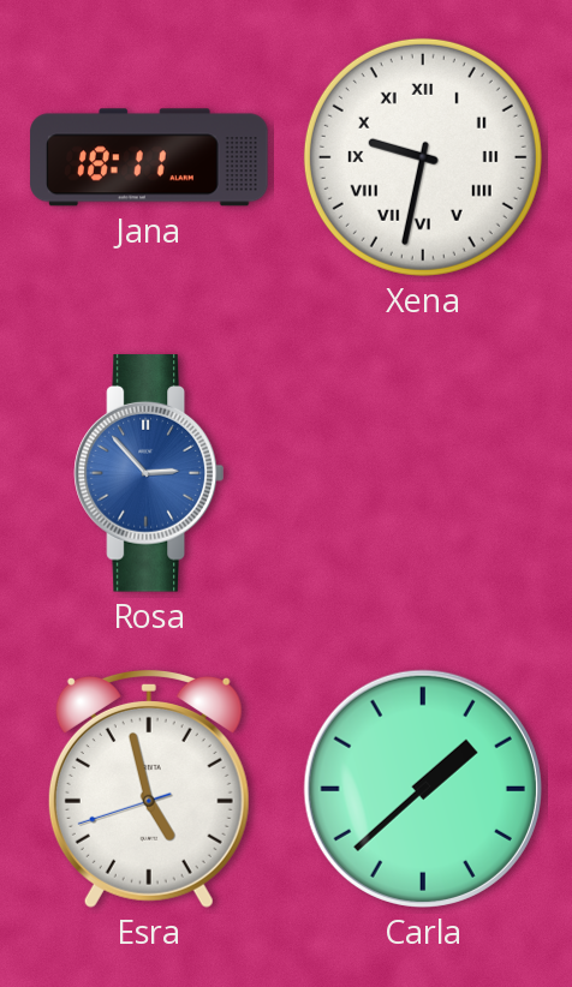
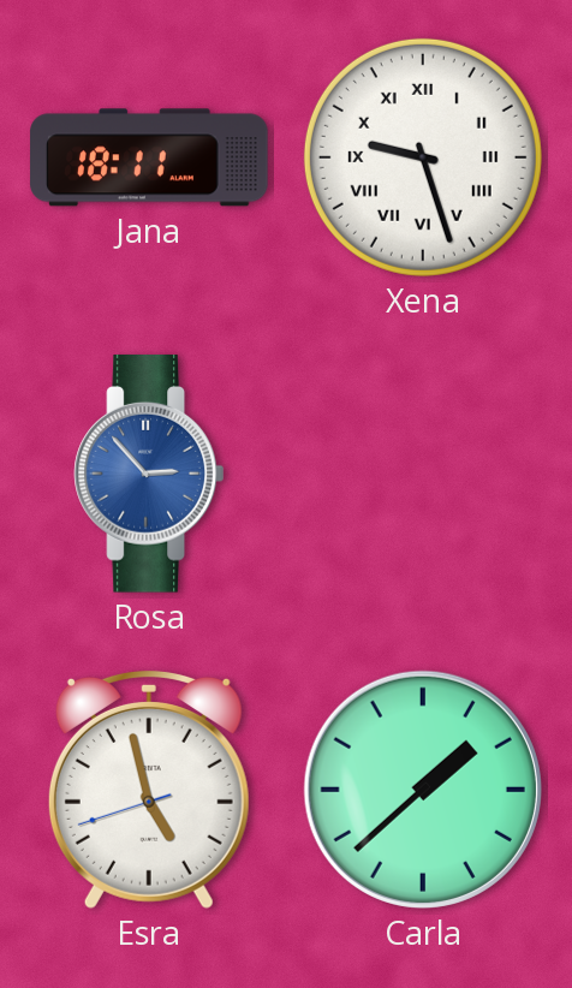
Xena: 9:32 -> 9:27
